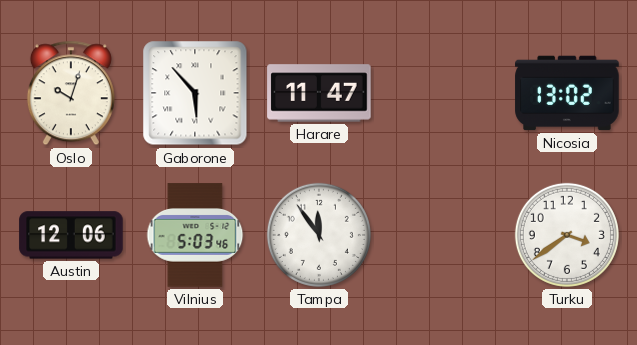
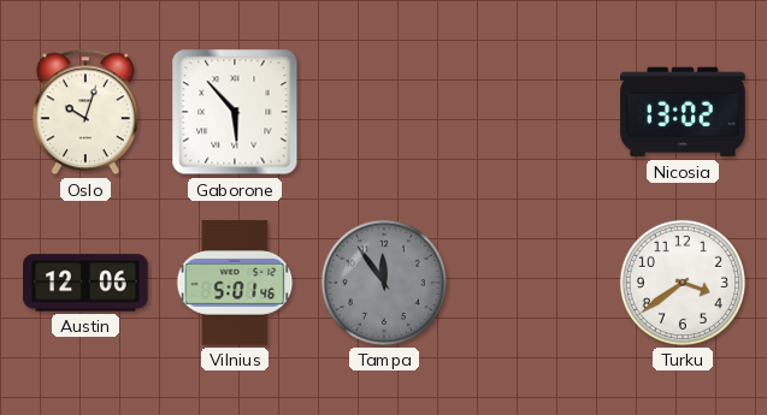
Harare: 11:47 -> none
Vilnius: 5:03 -> 5:01
Tampa dial: white -> grey
